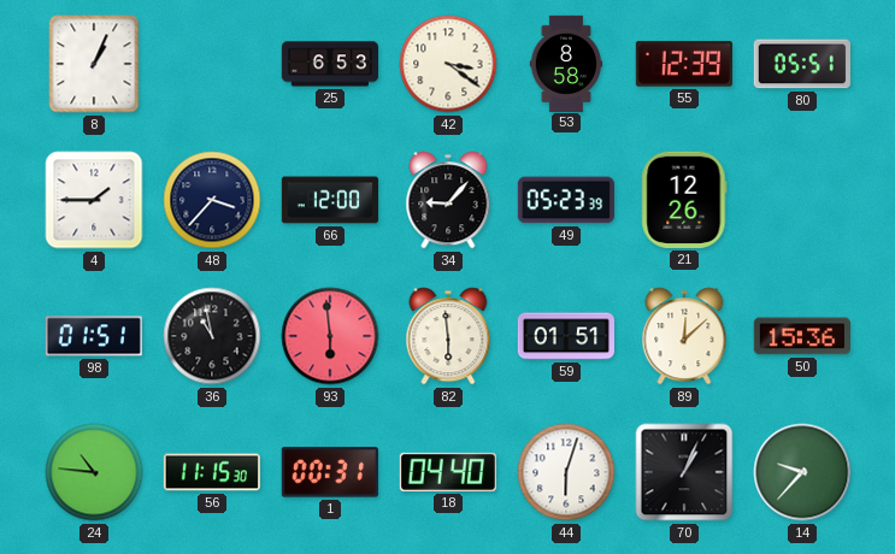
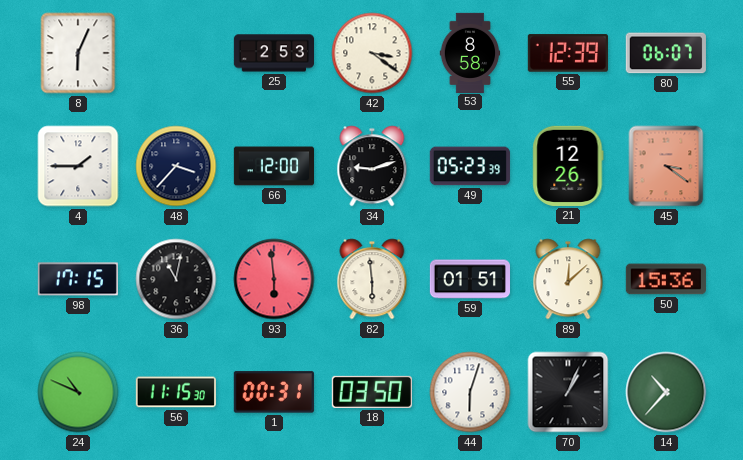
8: 1:04 -> 6:04
25: 6:53 -> 2:53
80: 05:51 -> 06:07
34: 9:07 -> 9:12
45: none -> 3:21
98: 01:51 -> 17:15
36: 10:58 -> 11:02
24: 10:46 -> 10:49
18: 04:40 -> 03:50
14: 9:37 -> 10:37
